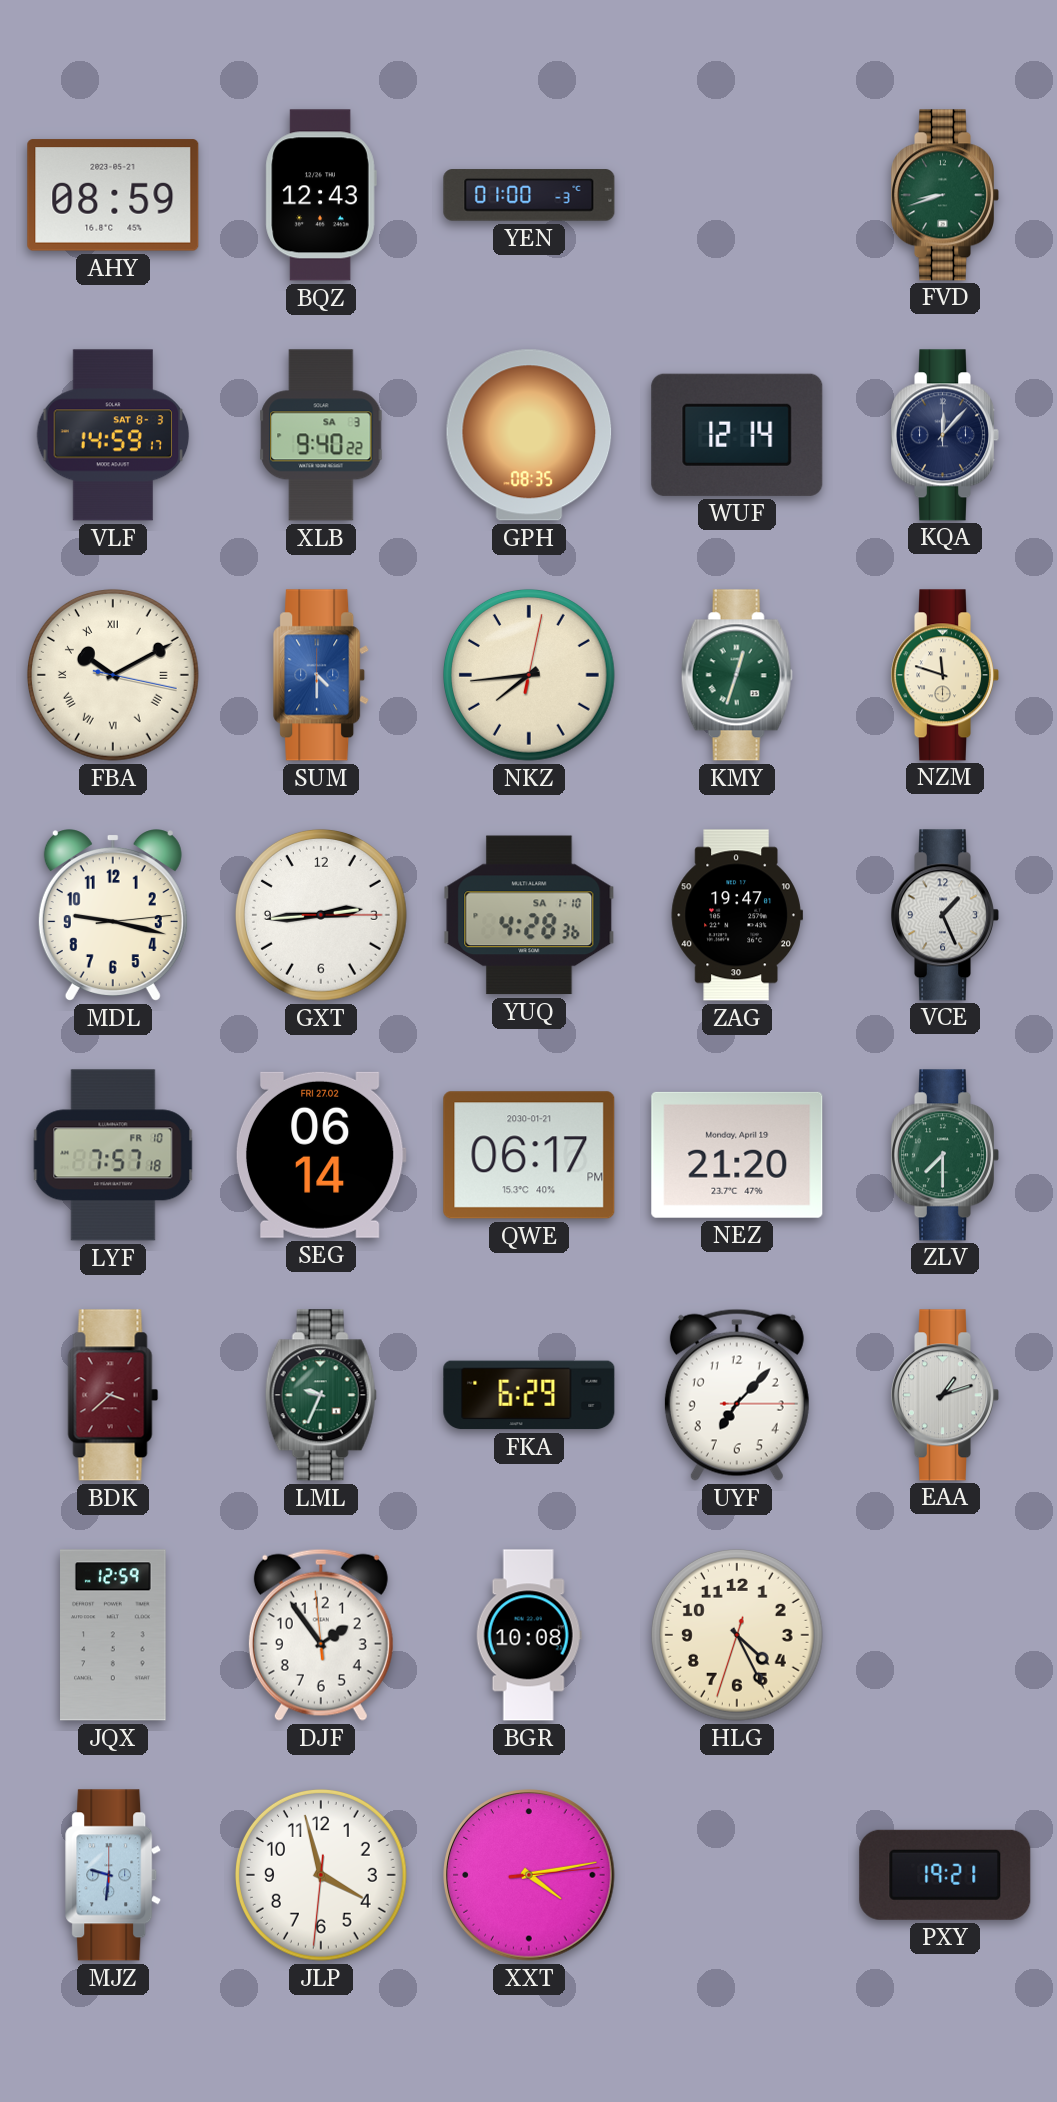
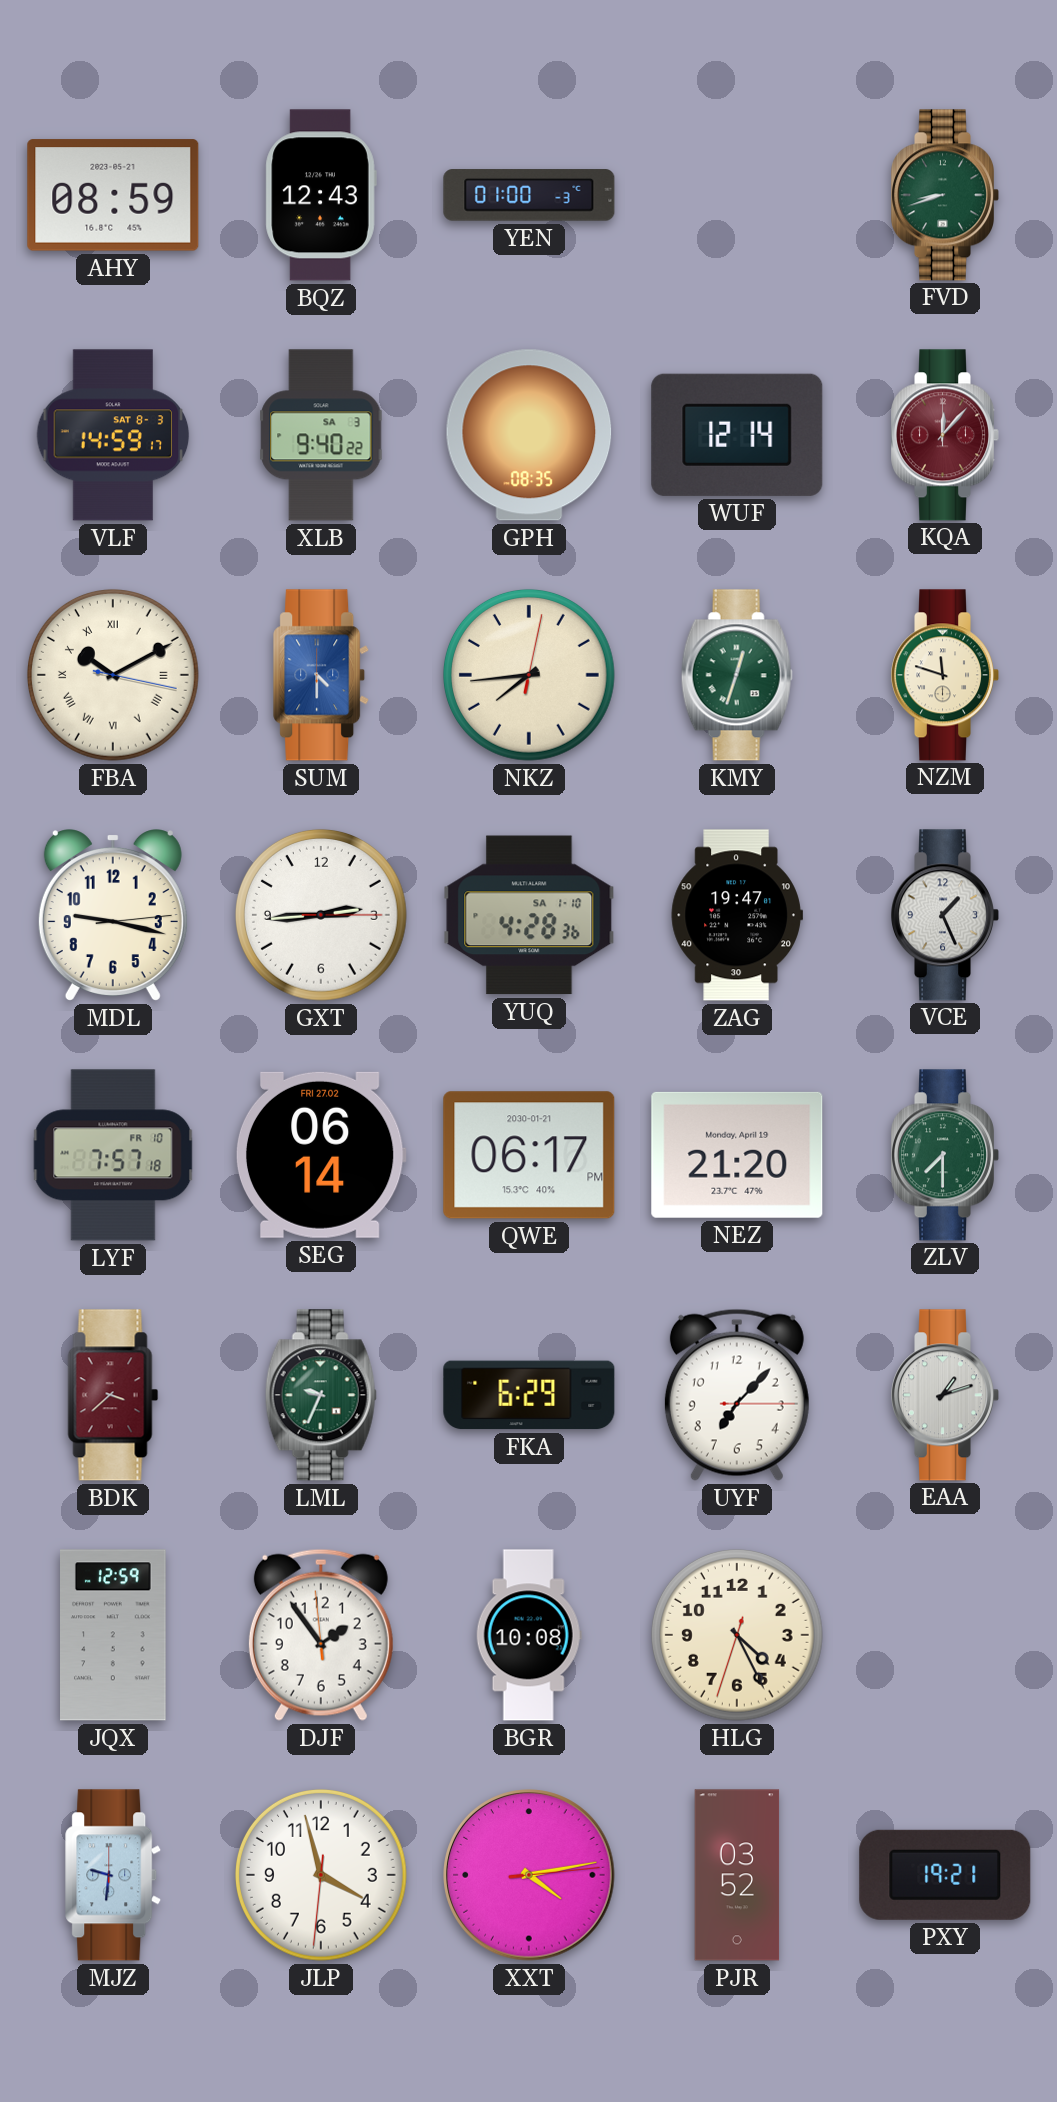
KQA dial: navy -> burgundy
PJR: none -> 03:52
